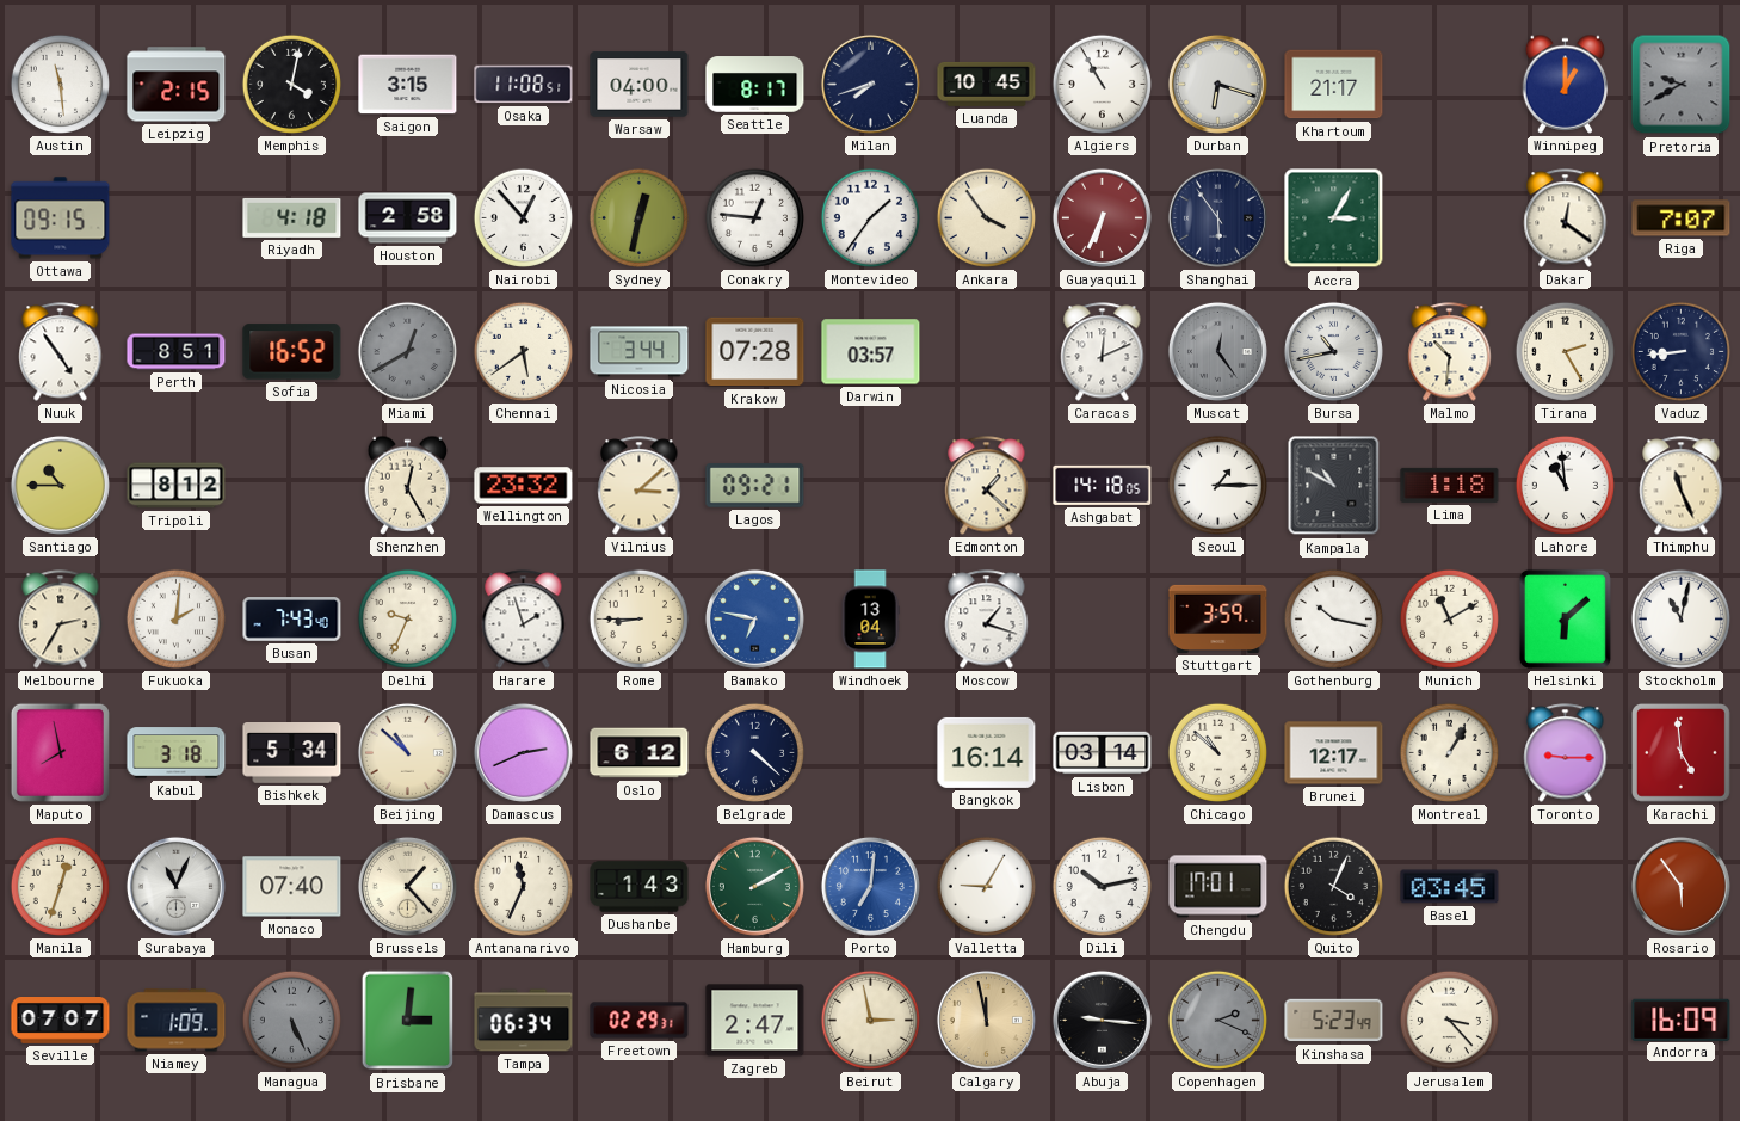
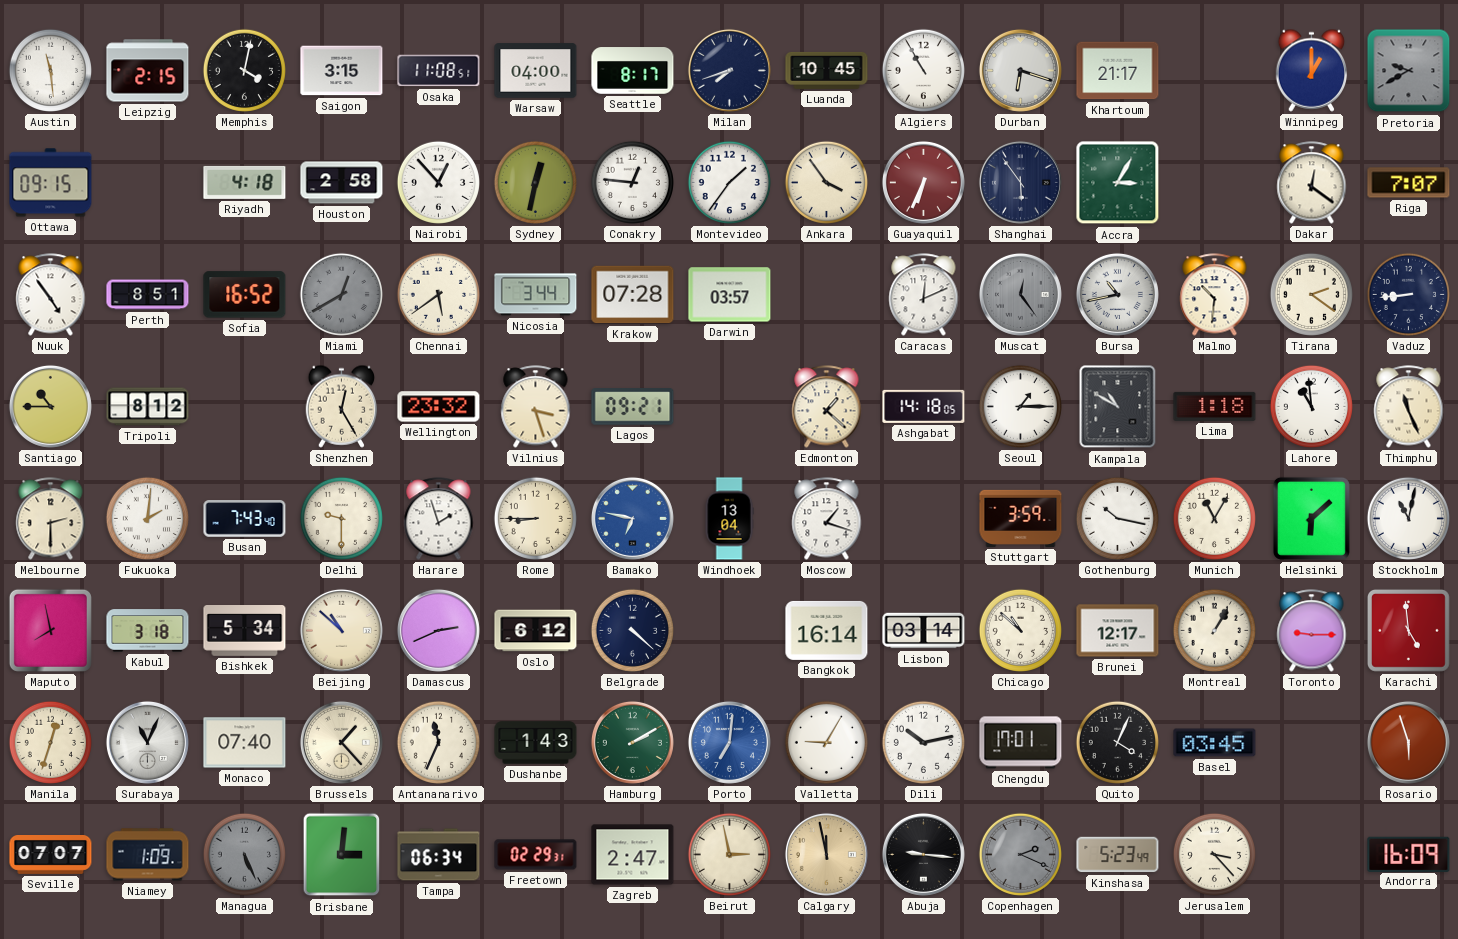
Tirana: 2:25 -> 2:21
Vilnius: 3:08 -> 3:27
Melbourne: 2:35 -> 2:30
Delhi: 9:34 -> 9:30
Munich: 11:10 -> 11:05
Rosario: 5:54 -> 5:57
